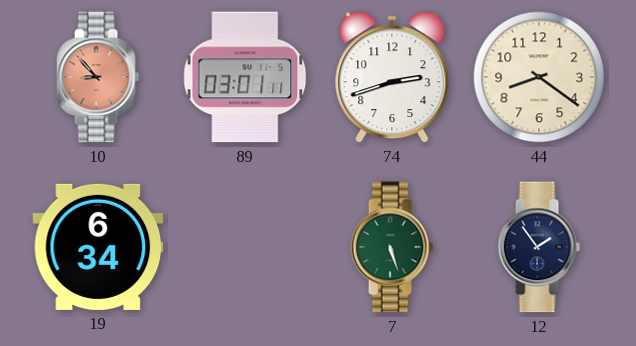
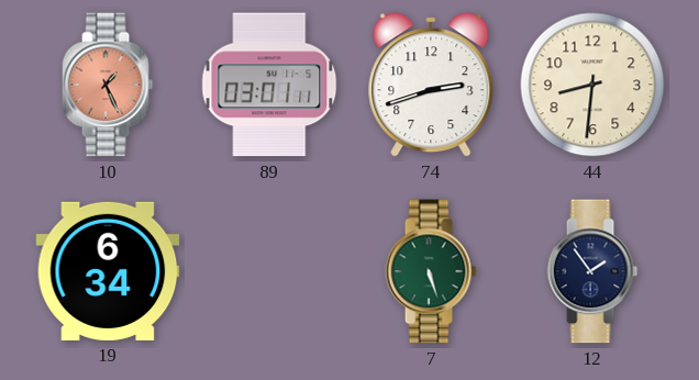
10: 8:53 -> 1:26
44: 8:21 -> 8:31
